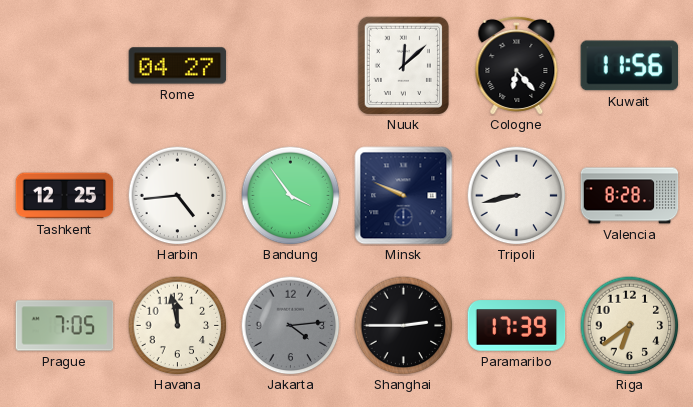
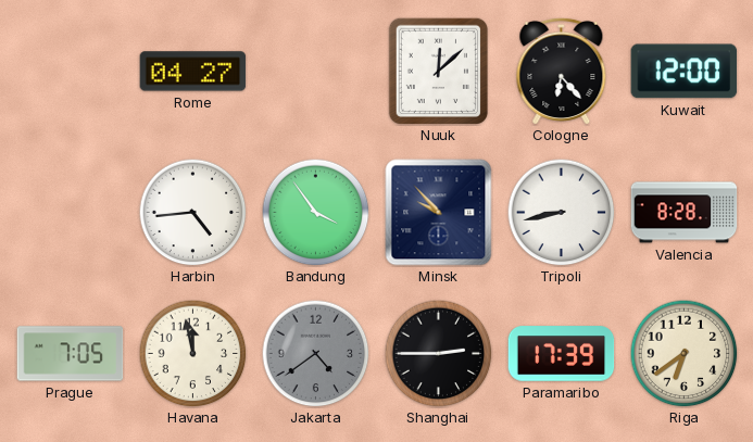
Kuwait: 11:56 -> 12:00
Tashkent: 12:25 -> none
Minsk: 9:49 -> 9:53
Jakarta: 4:14 -> 4:39
